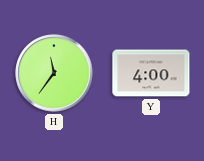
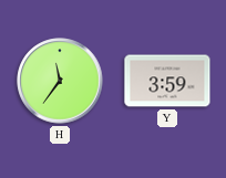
Y: 4:00 -> 3:59
